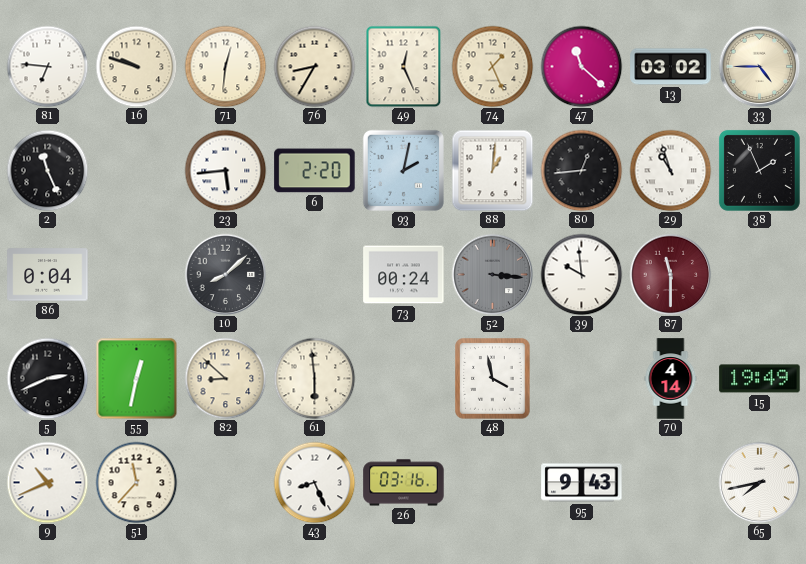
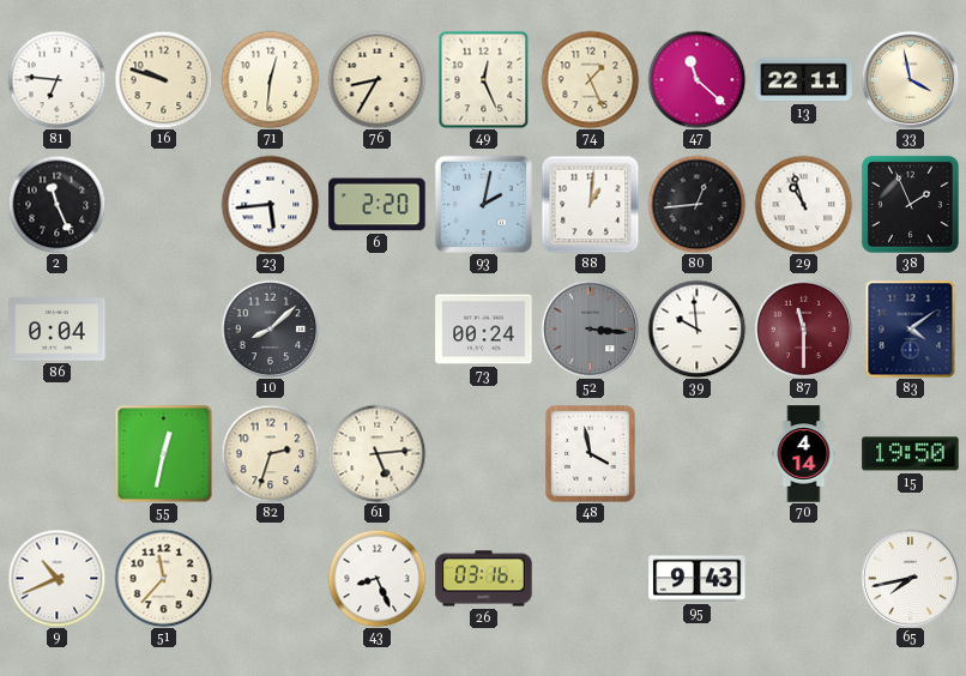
13: 03:02 -> 22:11
33: 4:45 -> 3:58
83: none -> 4:09
5: 2:41 -> none
82: 8:52 -> 2:33
61: 5:59 -> 5:14
15: 19:49 -> 19:50
